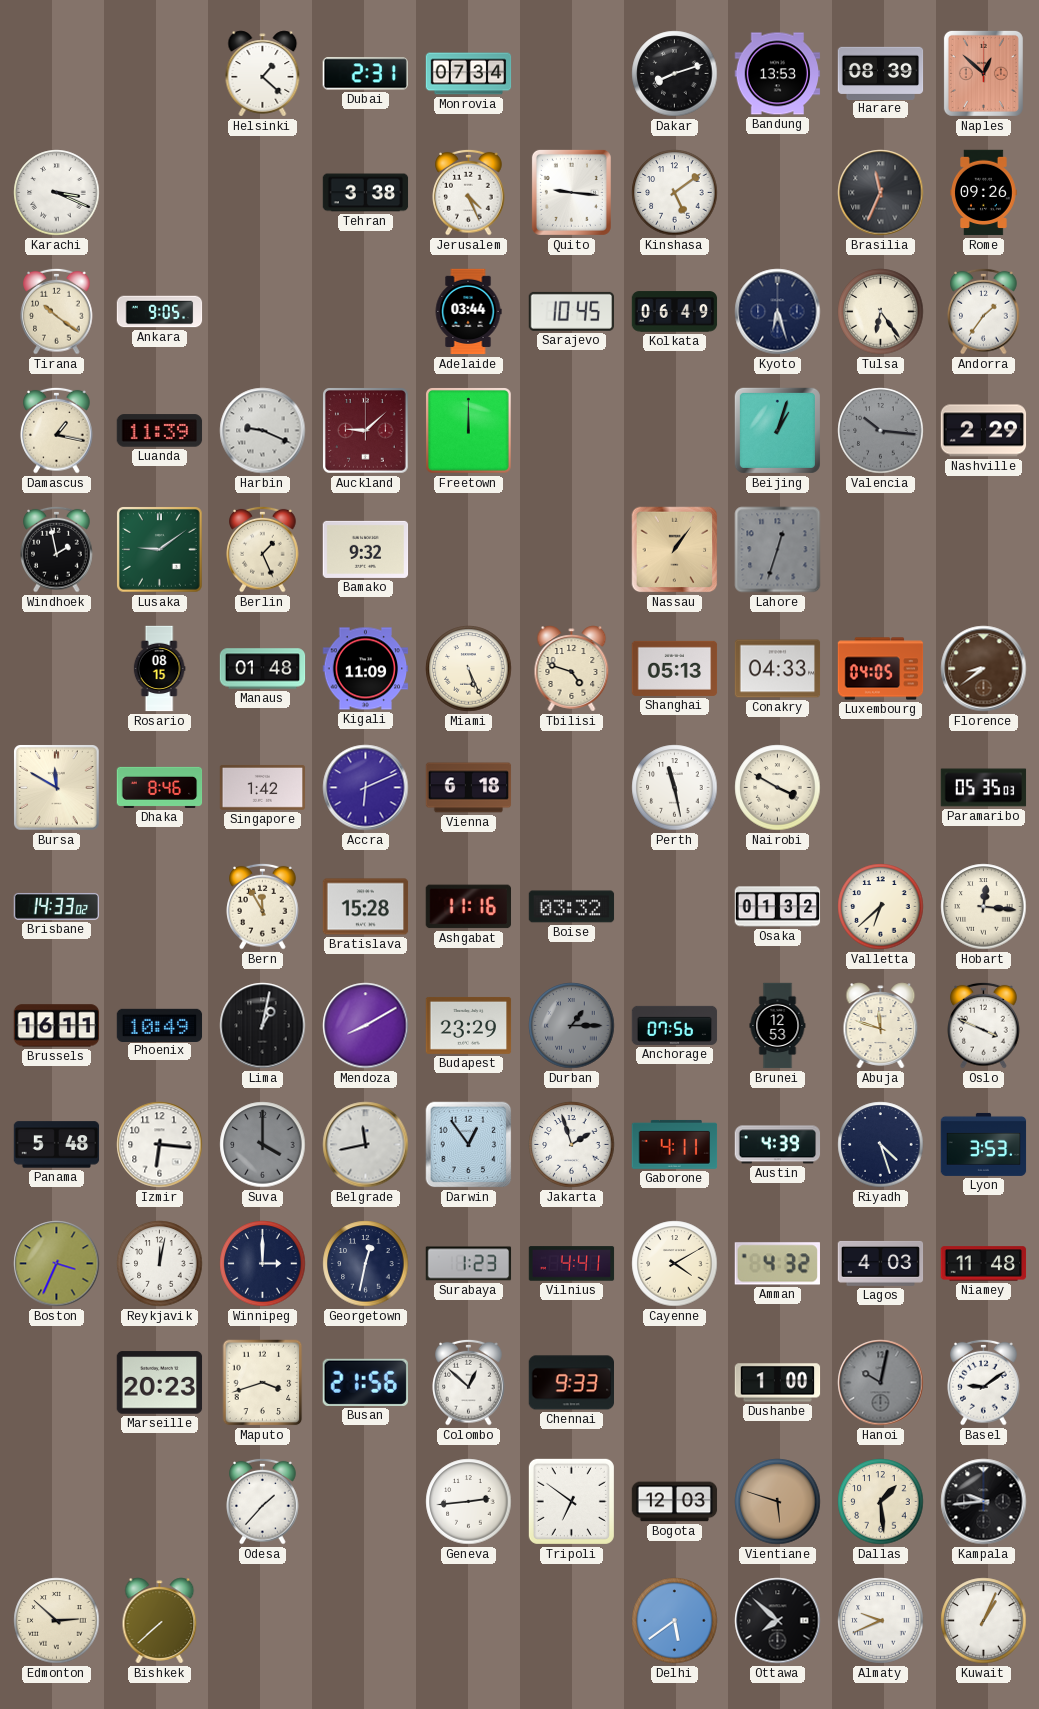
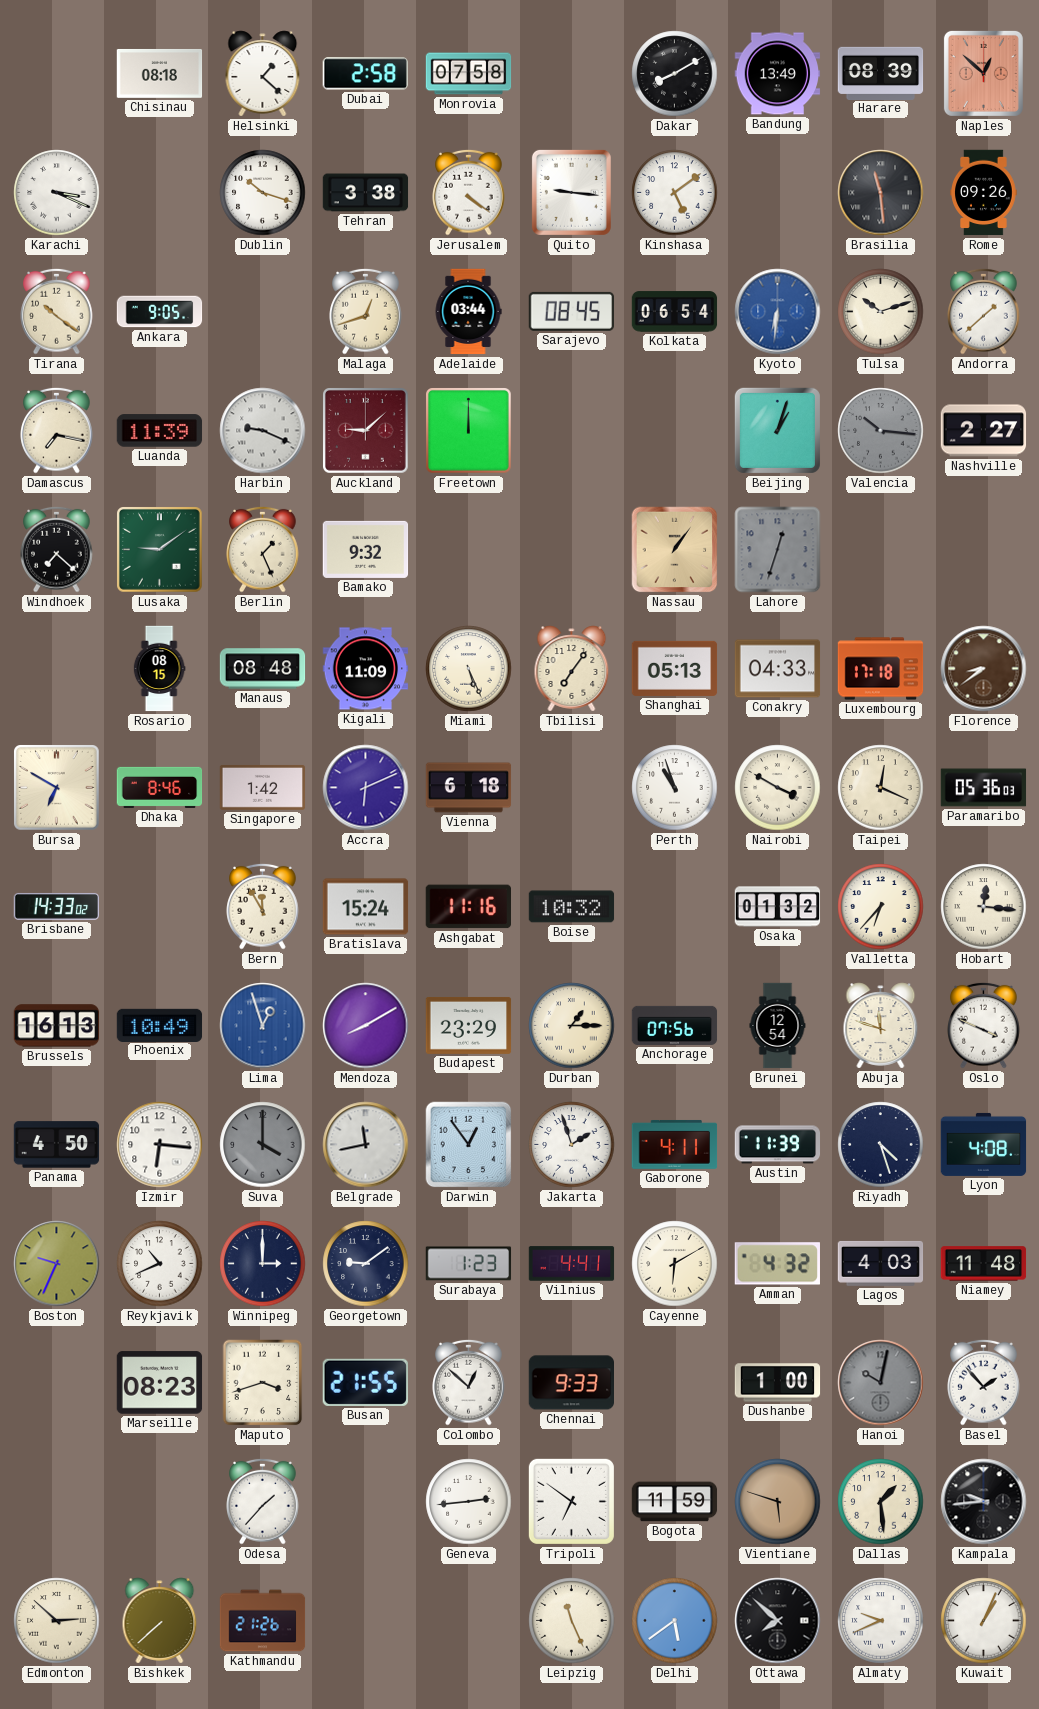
Chisinau: none -> 08:18
Dubai: 2:31 -> 2:58
Monrovia: 07:34 -> 07:58
Dakar: 8:12 -> 8:10
Bandung: 13:53 -> 13:49
Dublin: none -> 10:18
Jerusalem: 4:26 -> 4:21
Brasilia: 11:34 -> 11:29
Malaga: none -> 12:42
Sarajevo: 10:45 -> 08:45
Kolkata: 06:49 -> 06:54
Kyoto: 6:27 -> 6:31
Kyoto dial: navy -> blue
Tulsa: 6:24 -> 10:12
Andorra: 1:36 -> 1:38
Damascus: 1:17 -> 7:17
Nashville: 2:29 -> 2:27
Windhoek: 1:58 -> 7:22
Manaus: 01:48 -> 08:48
Tbilisi: 4:48 -> 7:06
Luxembourg: 04:05 -> 17:18
Bursa: 11:50 -> 6:50
Perth: 11:28 -> 10:57
Taipei: none -> 12:19
Paramaribo: 05:35 -> 05:36
Bratislava: 15:28 -> 15:24
Boise: 03:32 -> 10:32
Valletta: 6:38 -> 6:37
Brussels: 16:11 -> 16:13
Lima: 1:02 -> 12:57
Lima dial: black -> blue
Durban dial: grey -> cream
Brunei: 12:53 -> 12:54
Panama: 5:48 -> 4:50
Austin: 4:39 -> 11:39
Lyon: 3:53 -> 4:08
Boston: 3:34 -> 9:34
Reykjavik: 12:02 -> 10:41
Georgetown: 12:32 -> 9:09
Cayenne: 4:10 -> 6:10
Marseille: 20:23 -> 08:23
Busan: 21:56 -> 21:55
Basel: 9:09 -> 1:53
Bogota: 12:03 -> 11:59
Kathmandu: none -> 21:26
Leipzig: none -> 11:26
